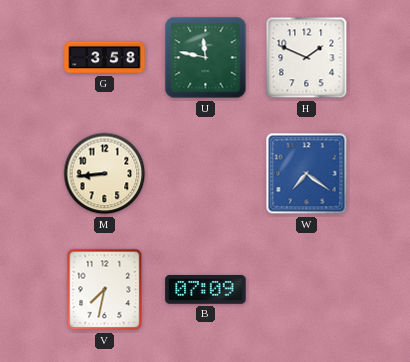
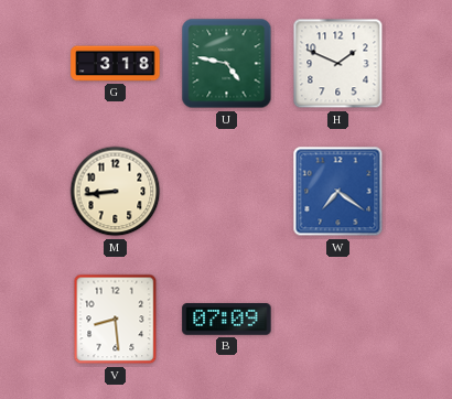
G: 3:58 -> 3:18
U: 11:47 -> 4:47
V: 7:32 -> 8:29
